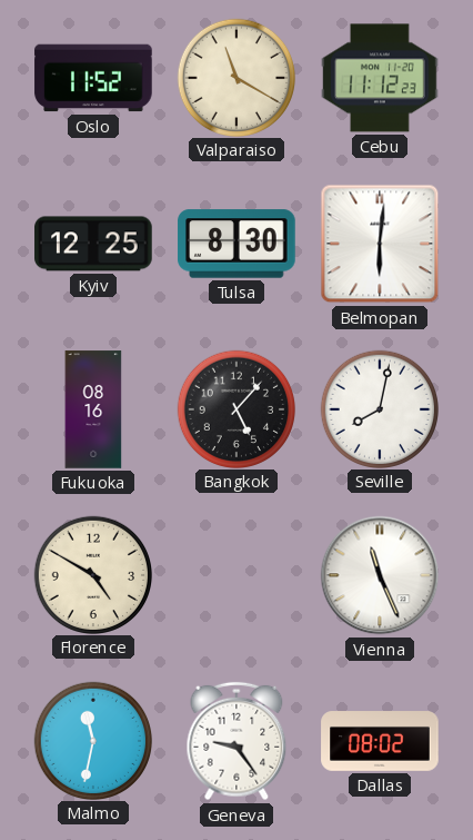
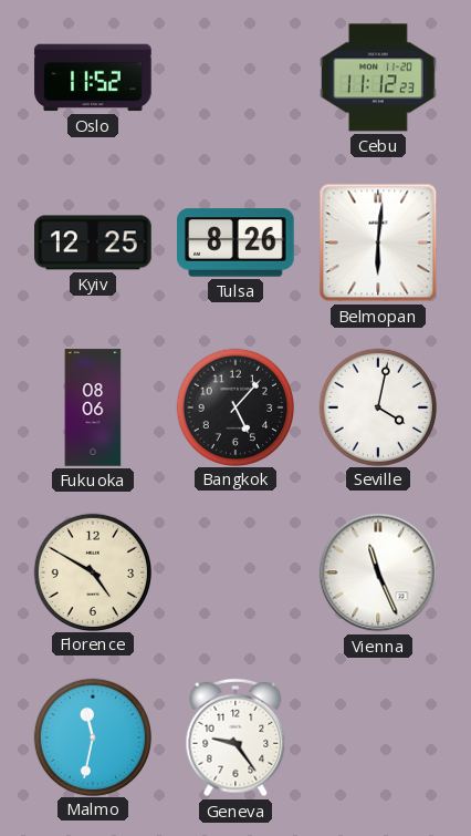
Valparaiso: 11:20 -> none
Tulsa: 8:30 -> 8:26
Fukuoka: 08:16 -> 08:06
Seville: 8:02 -> 4:02
Dallas: 08:02 -> none
